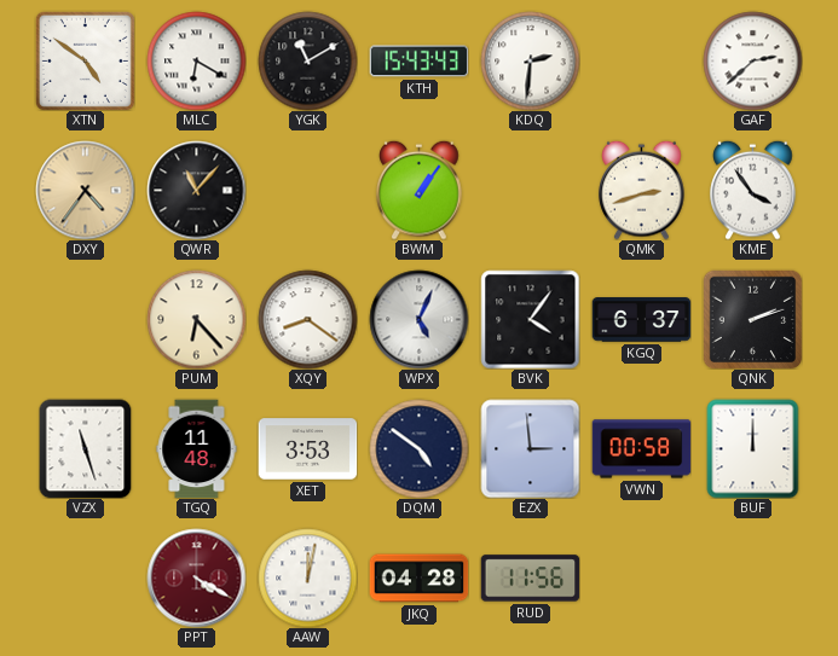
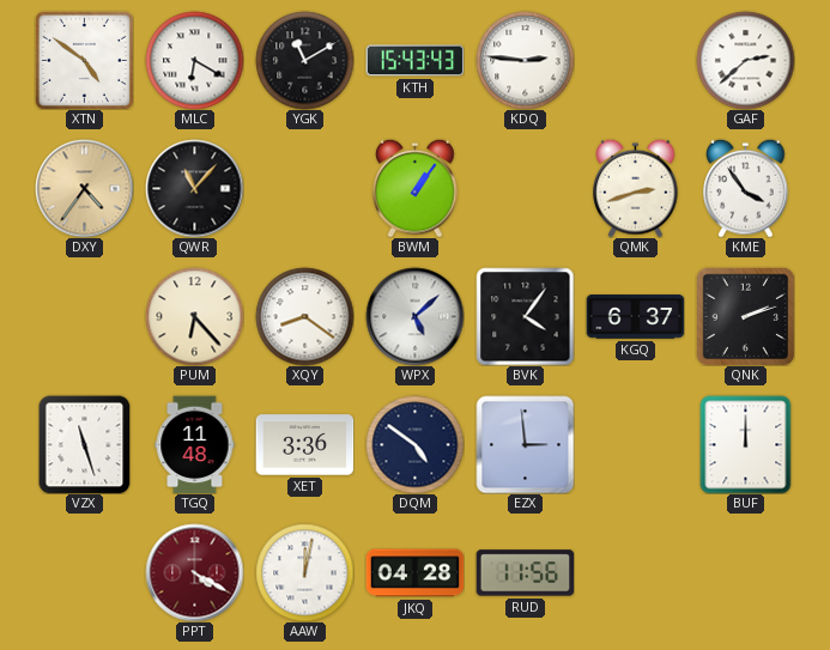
KDQ: 2:31 -> 2:46
WPX: 5:04 -> 5:08
XET: 3:53 -> 3:36
VWN: 00:58 -> none
